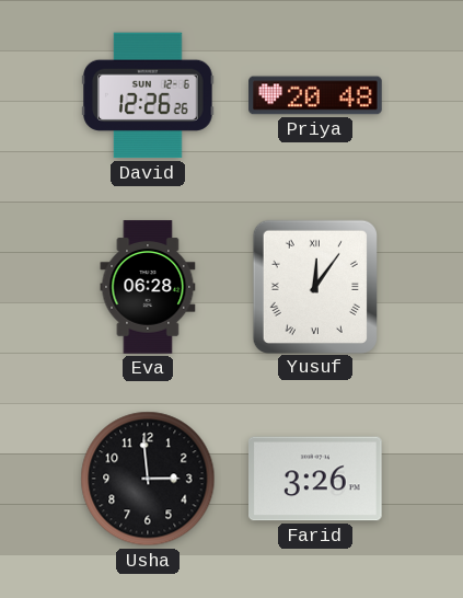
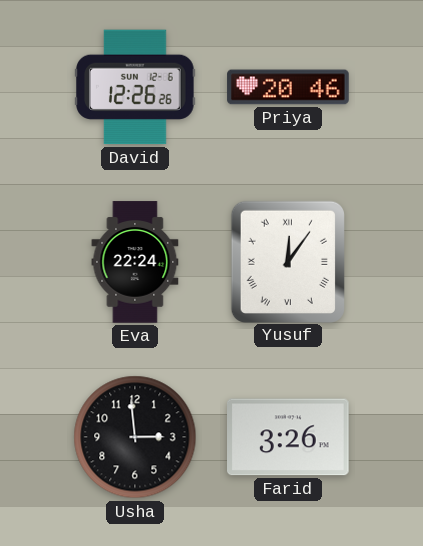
Priya: 20:48 -> 20:46
Eva: 06:28 -> 22:24
